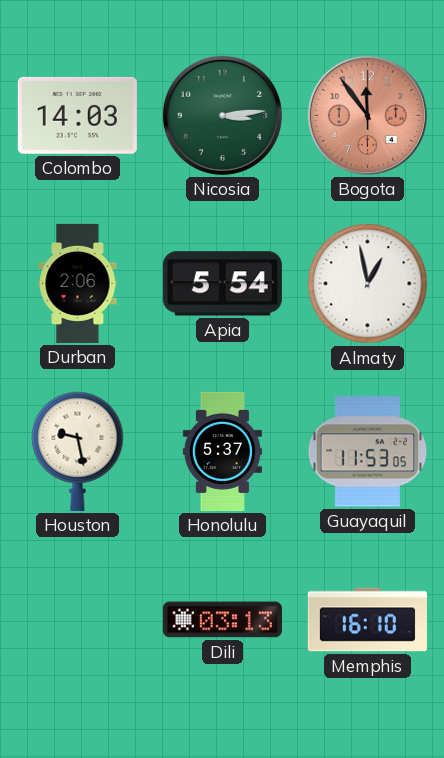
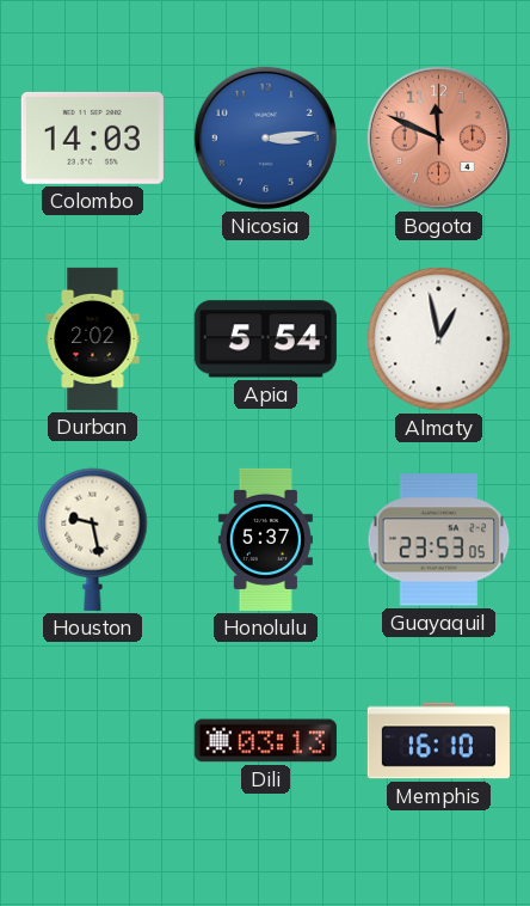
Nicosia dial: green -> blue
Bogota: 11:54 -> 11:49
Durban: 2:06 -> 2:02
Guayaquil: 11:53 -> 23:53
